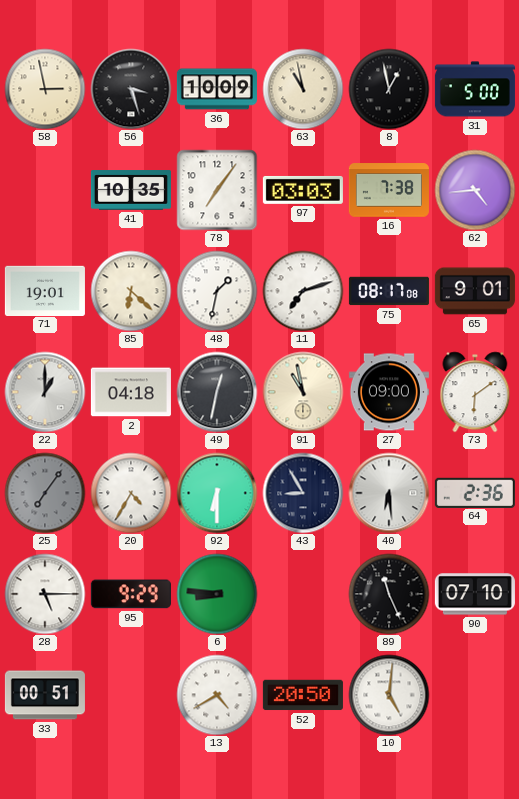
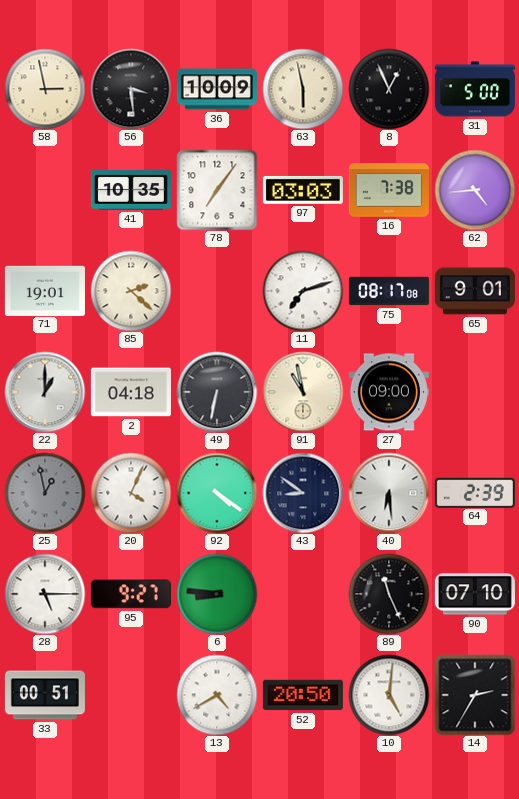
56: 3:27 -> 3:29
63: 10:58 -> 5:58
8: 12:58 -> 12:56
85: 6:22 -> 2:22
48: 1:32 -> none
49: 12:32 -> 6:32
73: 6:09 -> none
25: 7:06 -> 12:58
20: 4:35 -> 4:04
92: 6:30 -> 4:21
43: 8:55 -> 8:51
64: 2:36 -> 2:39
95: 9:29 -> 9:27
14: none -> 2:35
